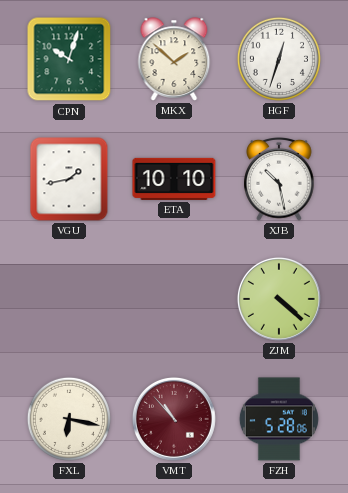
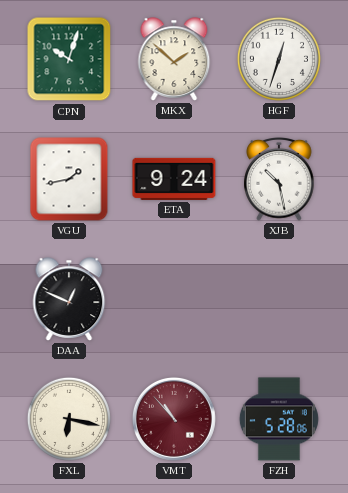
ETA: 10:10 -> 9:24
DAA: none -> 12:49
ZJM: 4:22 -> none
